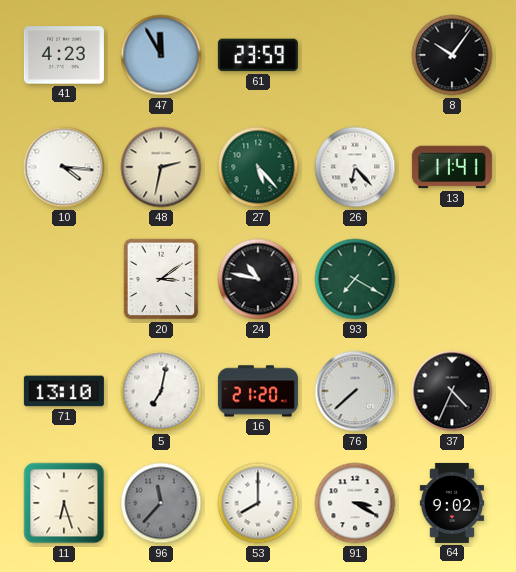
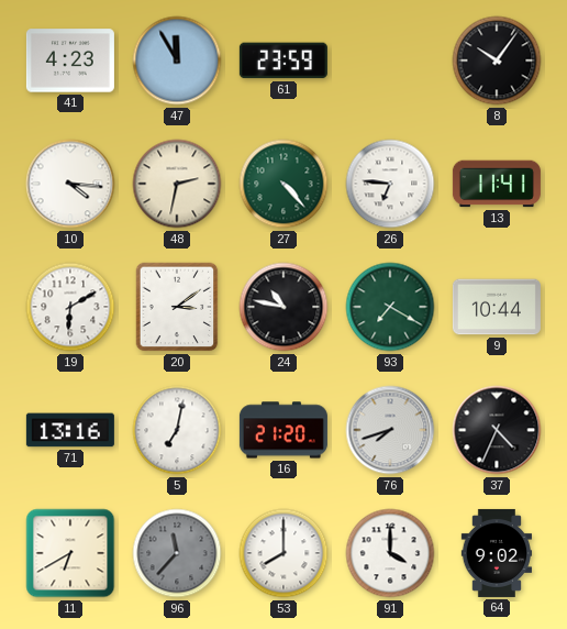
27: 5:23 -> 4:23
26: 6:23 -> 6:46
19: none -> 6:10
9: none -> 10:44
71: 13:10 -> 13:16
76: 7:38 -> 7:42
11: 6:27 -> 6:40
91: 3:20 -> 4:00
